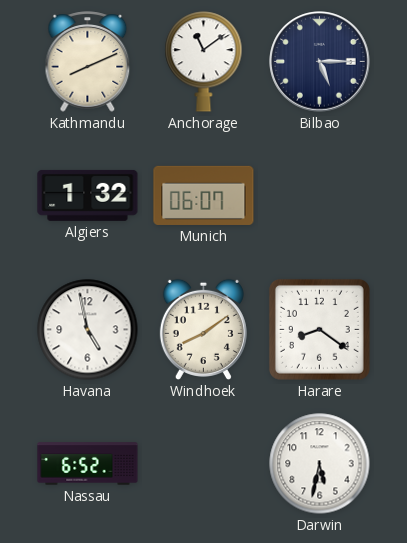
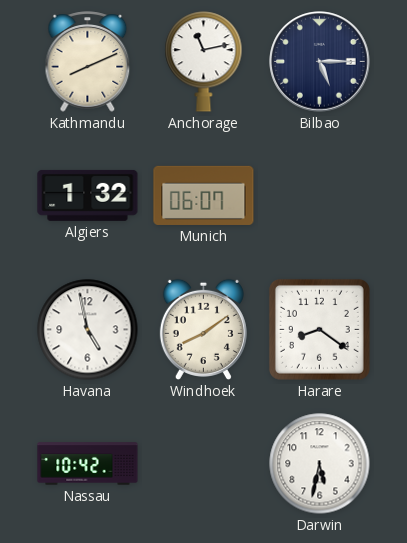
Anchorage: 11:09 -> 11:13
Nassau: 6:52 -> 10:42
